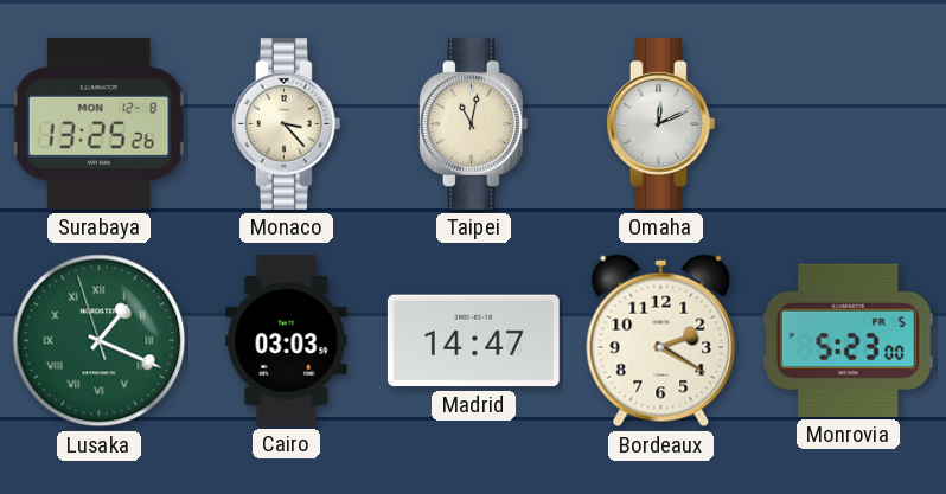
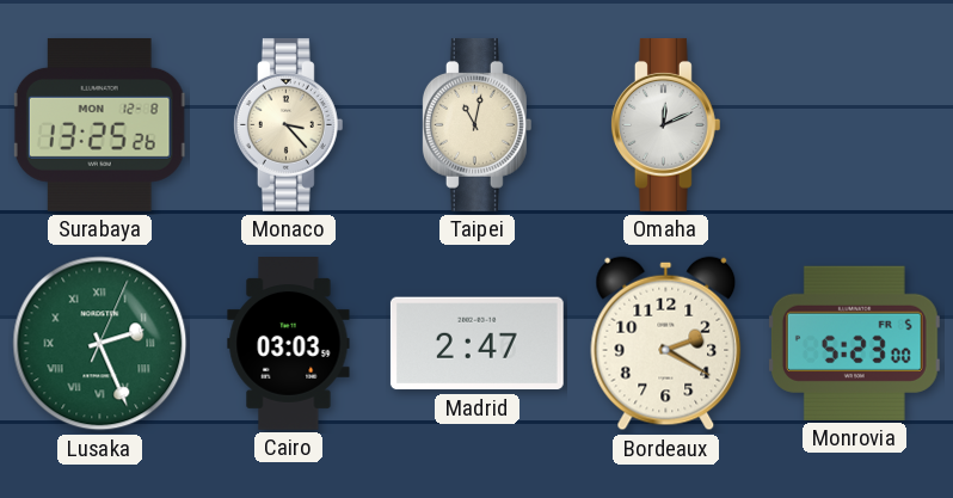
Lusaka: 1:18 -> 2:26
Madrid: 14:47 -> 2:47
